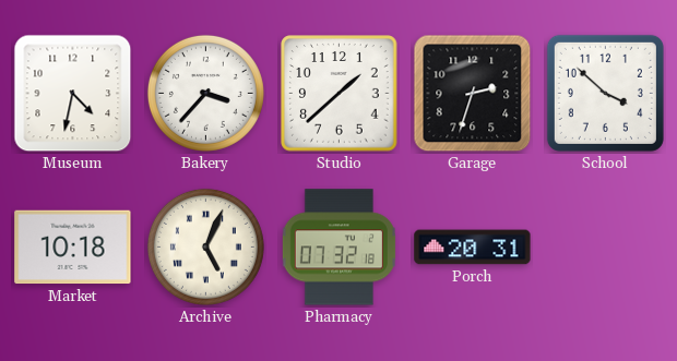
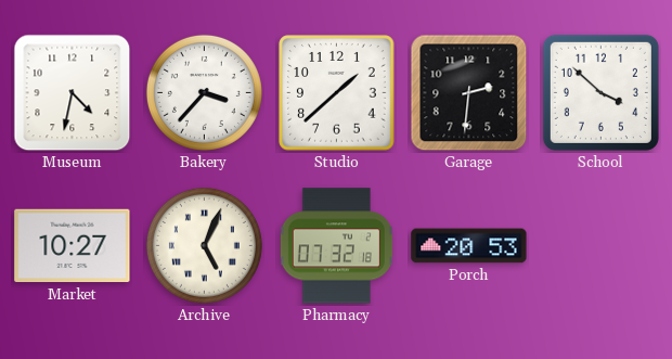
Garage: 2:33 -> 2:31
Market: 10:18 -> 10:27
Porch: 20:31 -> 20:53
